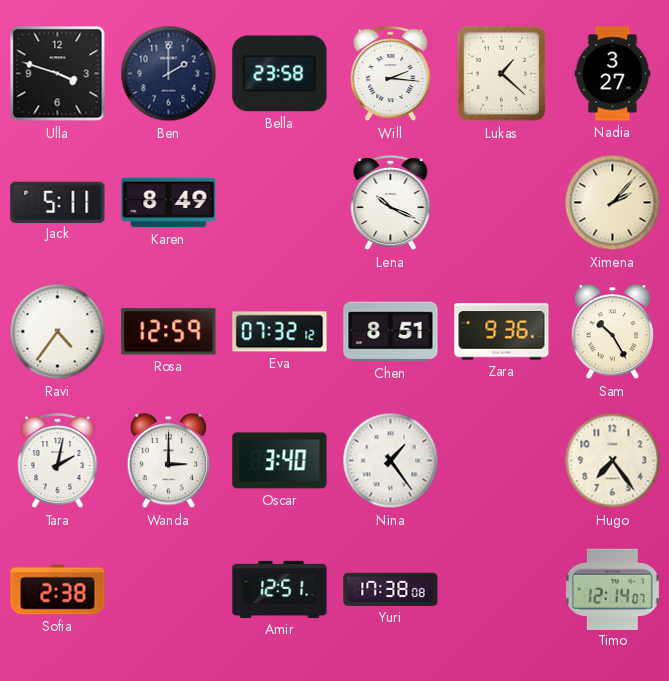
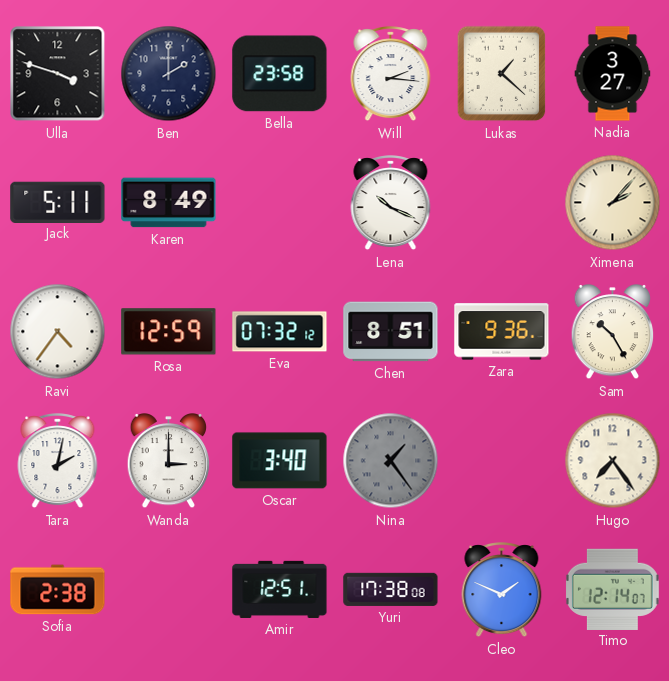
Nina dial: white -> grey
Cleo: none -> 1:49
